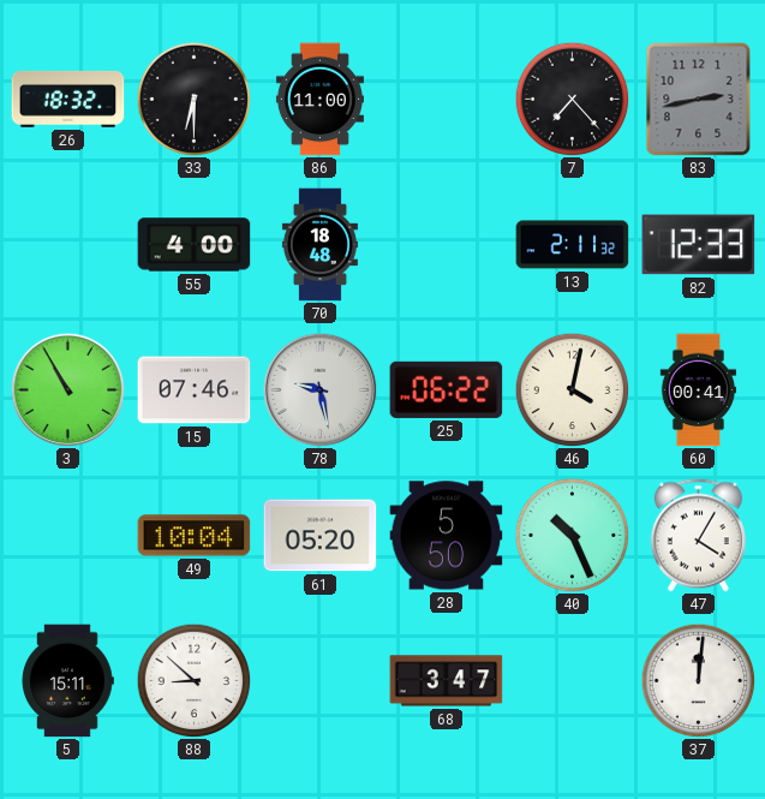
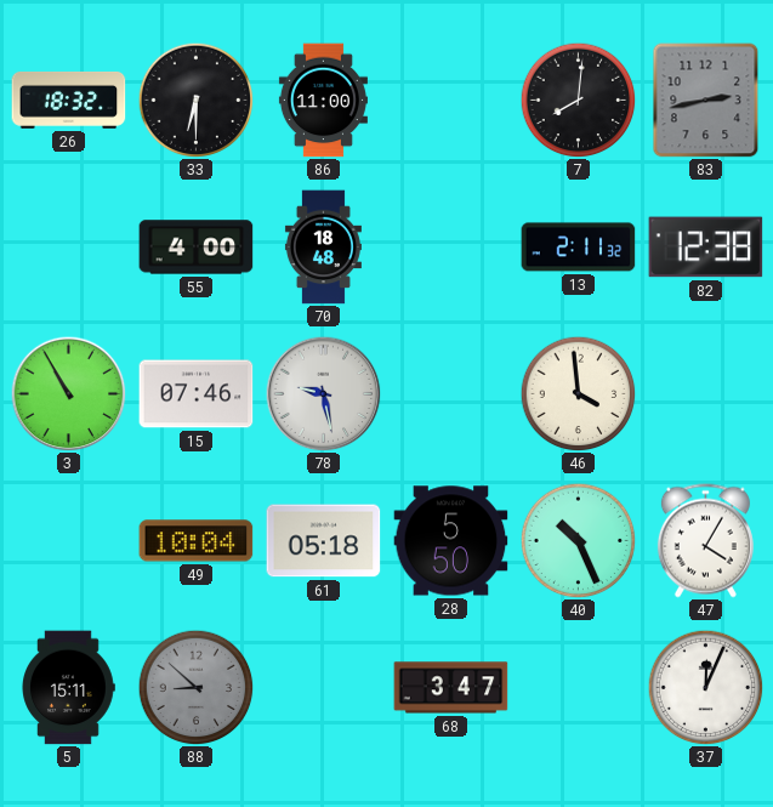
7: 7:23 -> 8:01
82: 12:33 -> 12:38
25: 06:22 -> none
46: 4:02 -> 3:59
60: 00:41 -> none
61: 05:20 -> 05:18
88 dial: white -> grey
37: 12:01 -> 12:04
